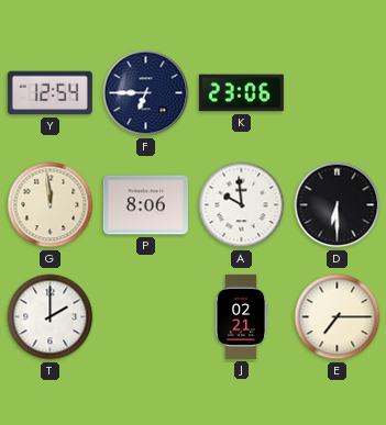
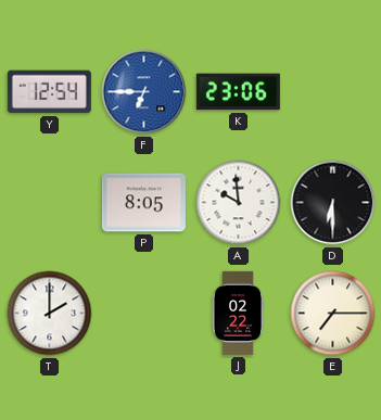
F dial: navy -> blue
G: 11:59 -> none
P: 8:06 -> 8:05
J: 02:21 -> 02:22
